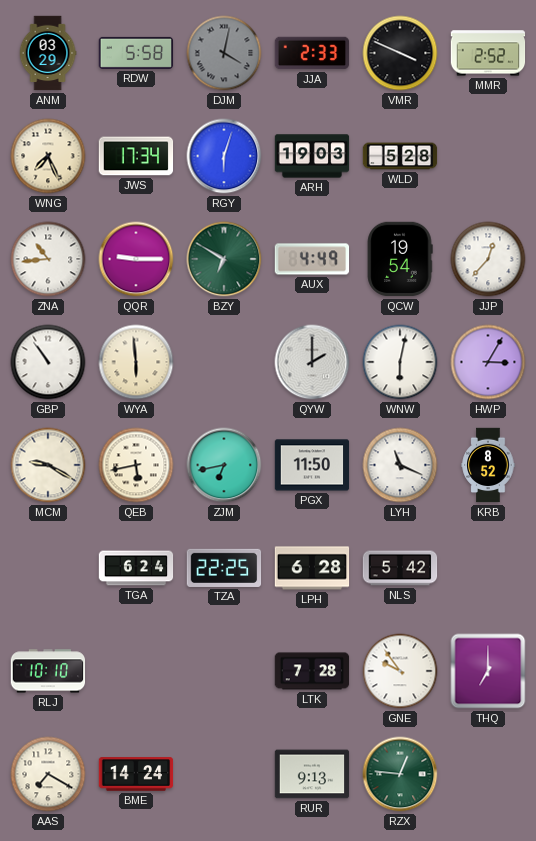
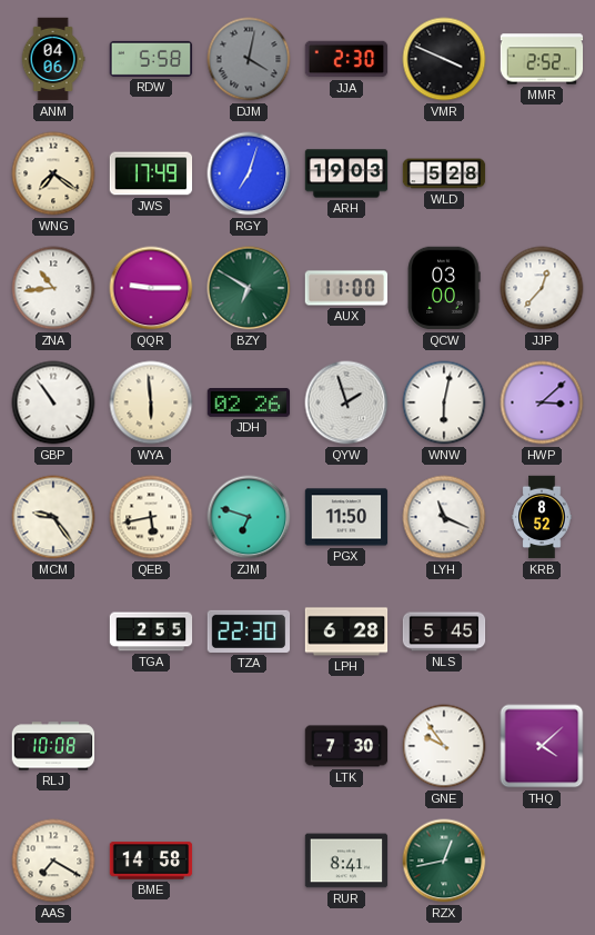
ANM: 03:29 -> 04:06
JJA: 2:33 -> 2:30
WNG: 7:26 -> 7:21
JWS: 17:34 -> 17:49
RGY: 6:03 -> 7:03
AUX: 4:49 -> 11:00
QCW: 19:54 -> 03:00
JDH: none -> 02:26
QYW: 2:00 -> 1:57
HWP: 3:05 -> 3:08
MCM: 9:20 -> 9:24
ZJM: 6:43 -> 6:48
TGA: 6:24 -> 2:55
TZA: 22:25 -> 22:30
NLS: 5:42 -> 5:45
RLJ: 10:10 -> 10:08
LTK: 7:28 -> 7:30
THQ: 7:00 -> 4:08
BME: 14:24 -> 14:58
RUR: 9:13 -> 8:41
RZX: 12:46 -> 12:43
